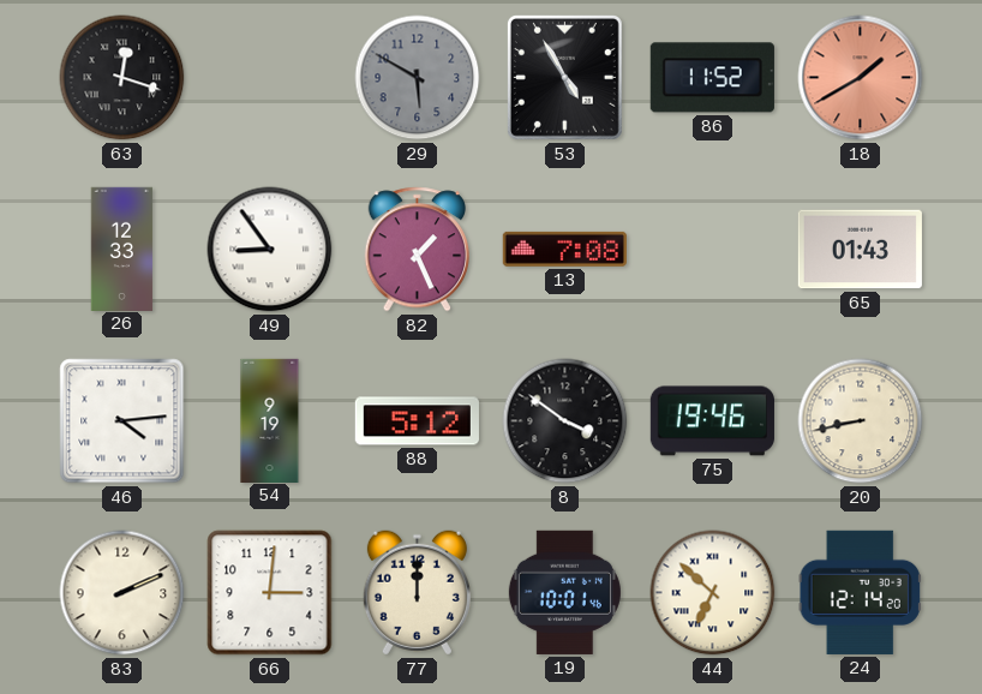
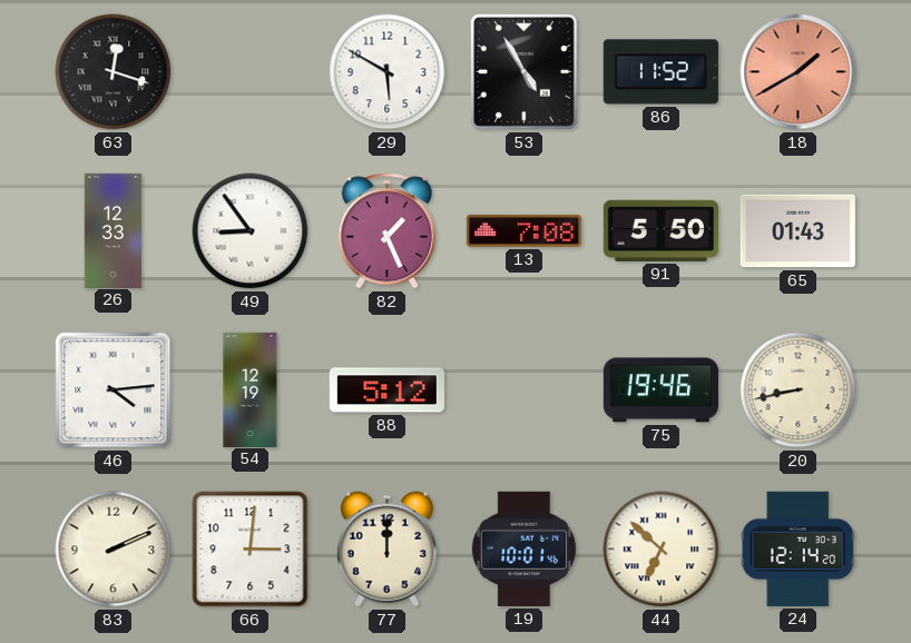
29 dial: grey -> white
91: none -> 5:50
54: 9:19 -> 12:19
8: 3:51 -> none
